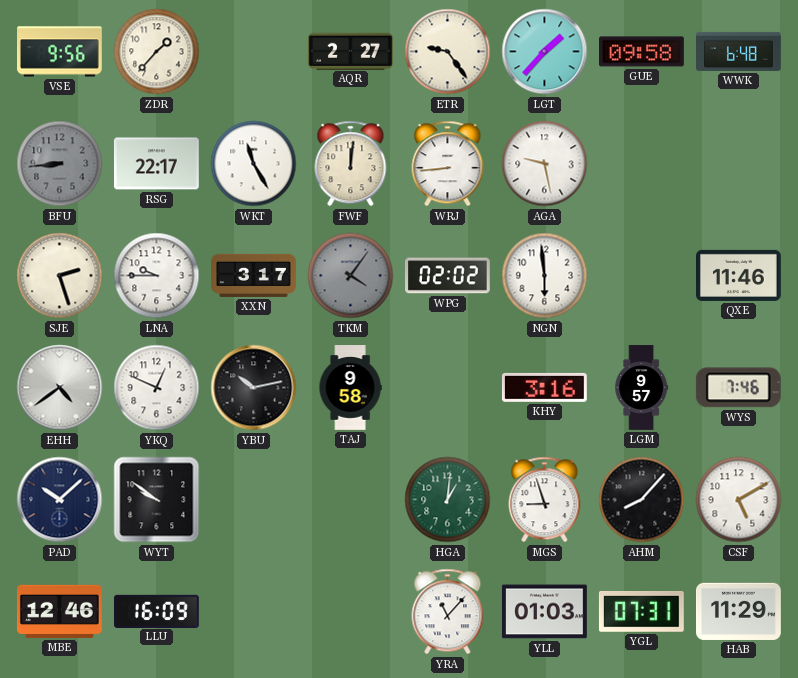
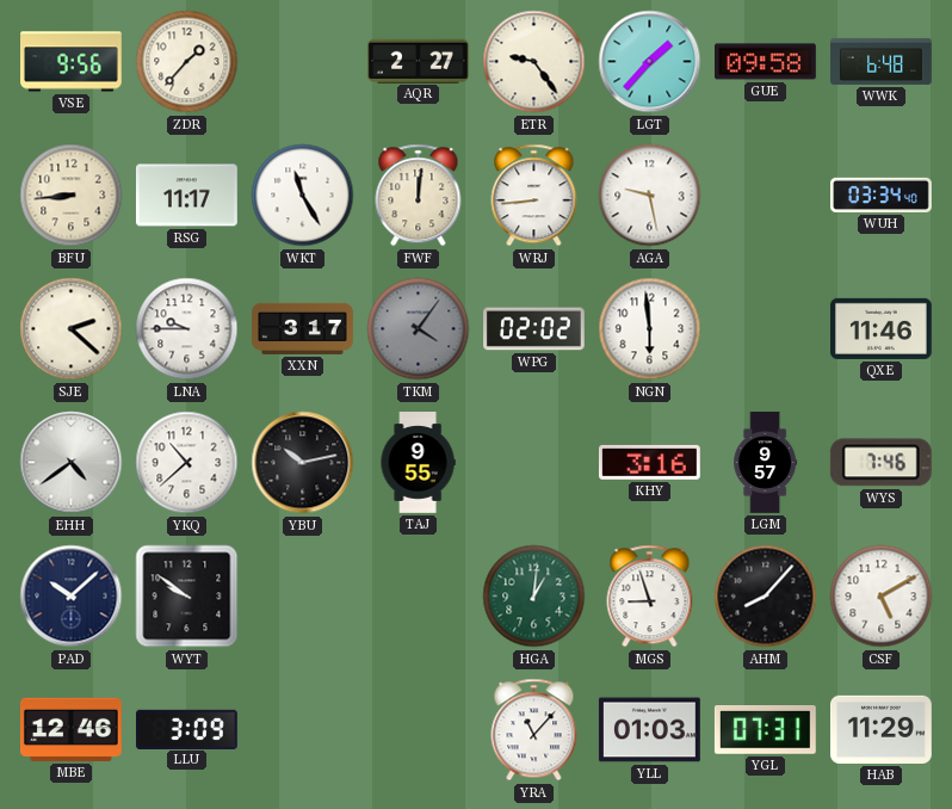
BFU dial: grey -> cream
RSG: 22:17 -> 11:17
WUH: none -> 03:34
SJE: 2:27 -> 2:22
YKQ: 12:49 -> 10:38
TAJ: 9:58 -> 9:55
LLU: 16:09 -> 3:09
